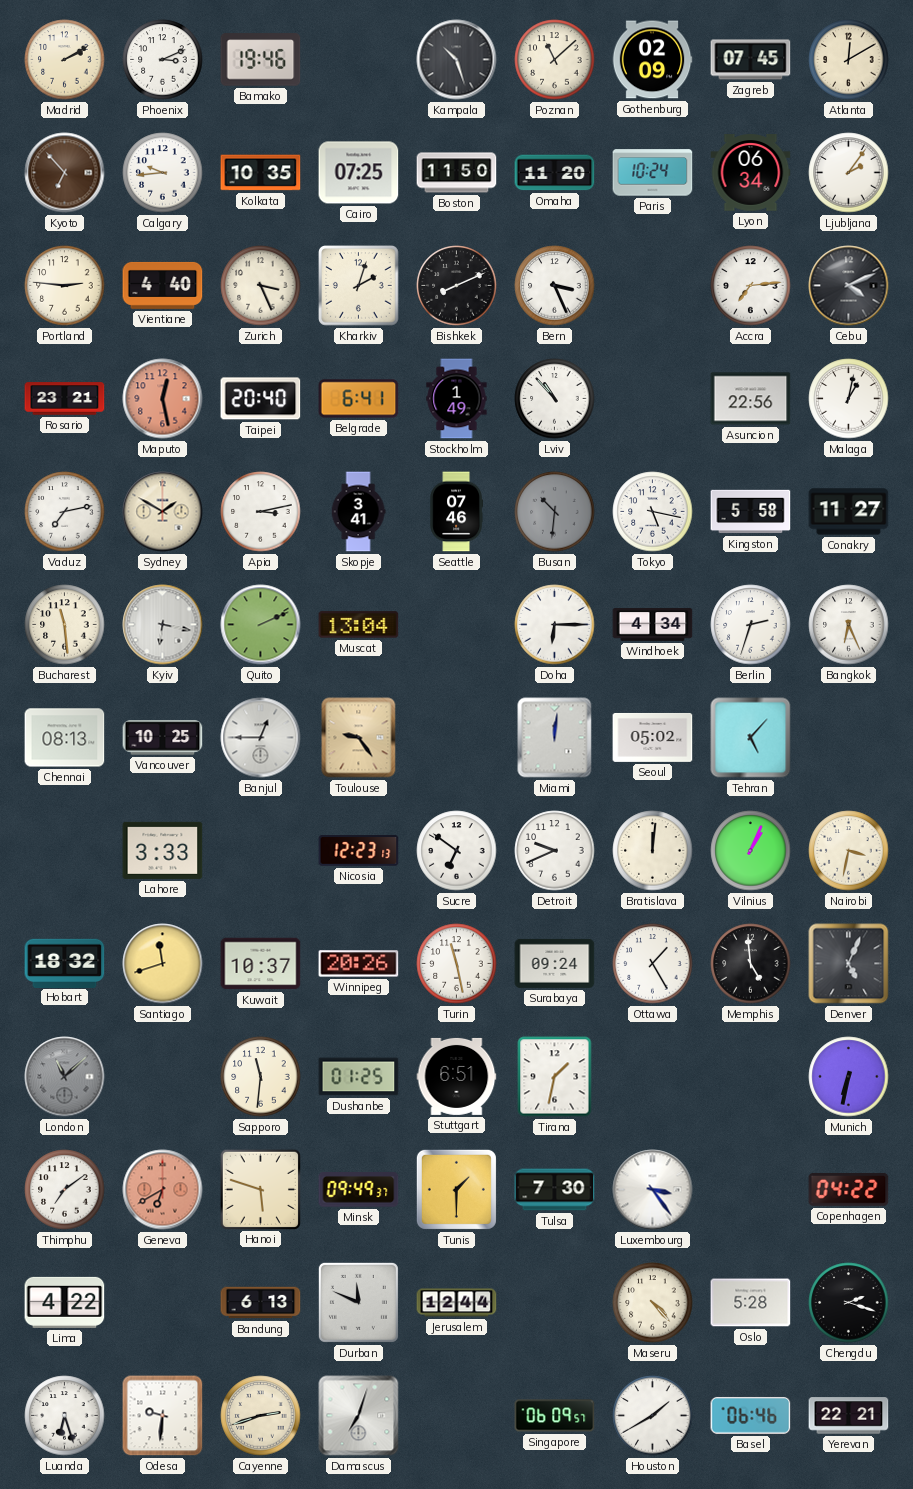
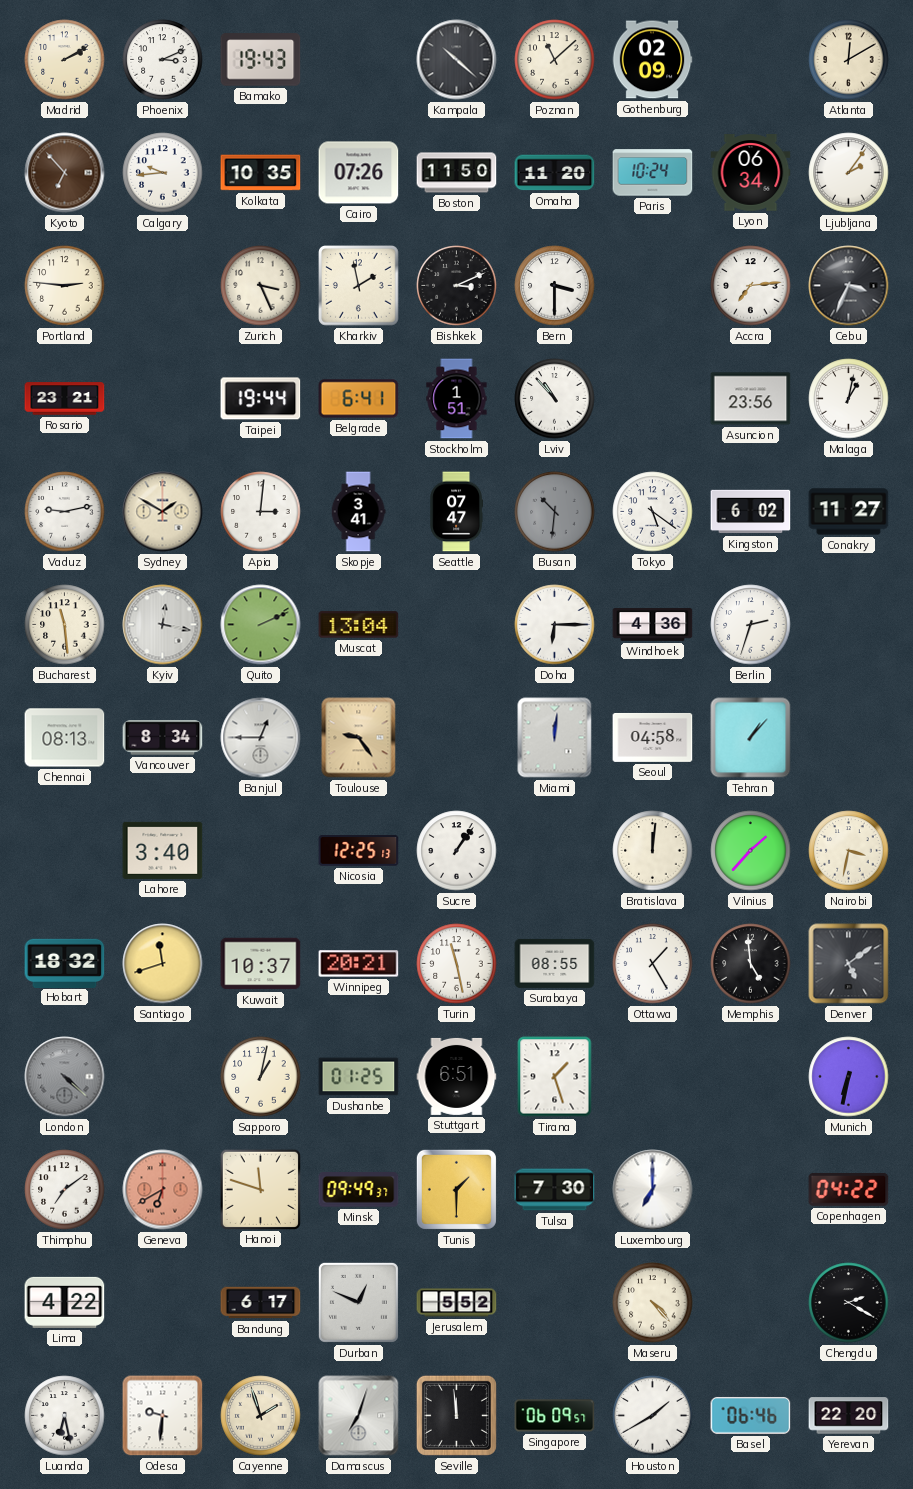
Bamako: 19:46 -> 19:43
Kampala: 10:27 -> 10:22
Zagreb: 07:45 -> none
Cairo: 07:25 -> 07:26
Vientiane: 4:40 -> none
Kharkiv: 2:03 -> 1:58
Bishkek: 8:11 -> 3:11
Bern: 3:26 -> 3:30
Cebu: 4:11 -> 3:34
Maputo: 12:28 -> none
Taipei: 20:40 -> 19:44
Stockholm: 1:49 -> 1:51
Asuncion: 22:56 -> 23:56
Vaduz: 7:13 -> 9:13
Apia: 3:13 -> 3:01
Seattle: 07:46 -> 07:47
Tokyo: 5:17 -> 5:21
Kingston: 5:58 -> 6:02
Kyiv: 6:17 -> 12:17
Windhoek: 4:34 -> 4:36
Bangkok: 6:26 -> none
Vancouver: 10:25 -> 8:34
Seoul: 05:02 -> 04:58
Tehran: 5:07 -> 1:07
Lahore: 3:33 -> 3:40
Nicosia: 12:23 -> 12:25
Sucre: 6:51 -> 1:06
Detroit: 9:41 -> none
Vilnius: 1:04 -> 1:37
Winnipeg: 20:26 -> 20:21
Surabaya: 09:24 -> 08:55
Denver: 5:04 -> 5:09
London: 11:08 -> 4:22
Sapporo: 11:31 -> 1:02
Tirana: 1:32 -> 1:27
Hanoi: 5:48 -> 11:48
Luxembourg: 3:24 -> 7:00
Bandung: 6:13 -> 6:17
Durban: 11:49 -> 12:49
Jerusalem: 12:44 -> 5:52
Oslo: 5:28 -> none
Chengdu: 2:18 -> 2:20
Luanda: 6:27 -> 6:28
Cayenne: 2:42 -> 1:57
Seville: none -> 11:59
Yerevan: 22:21 -> 22:20
